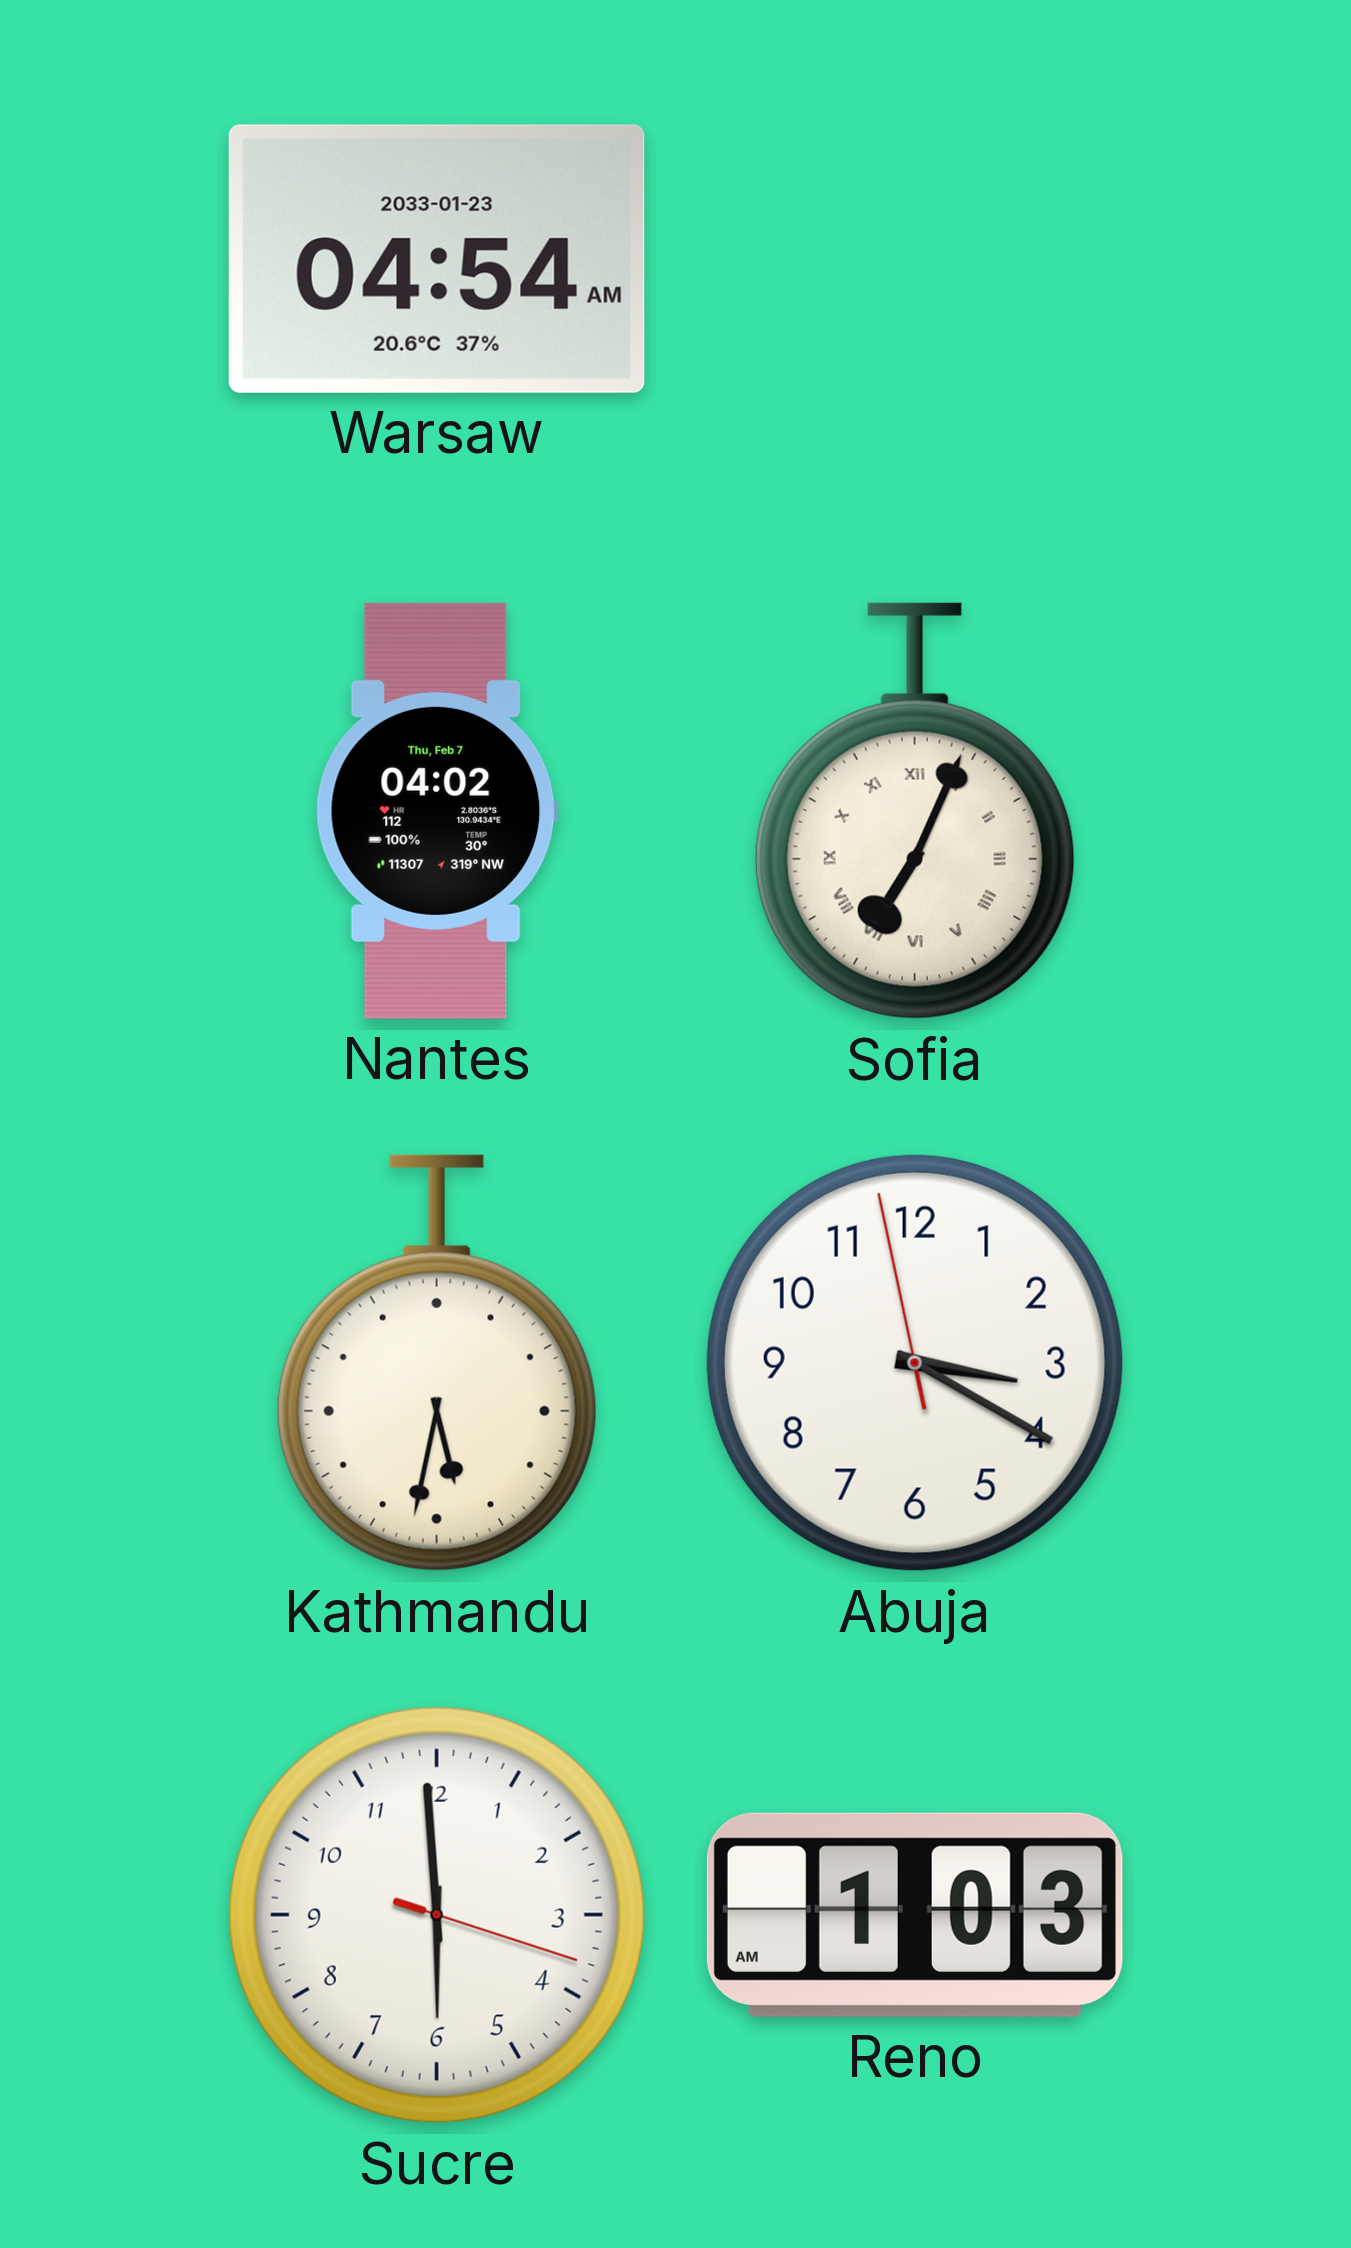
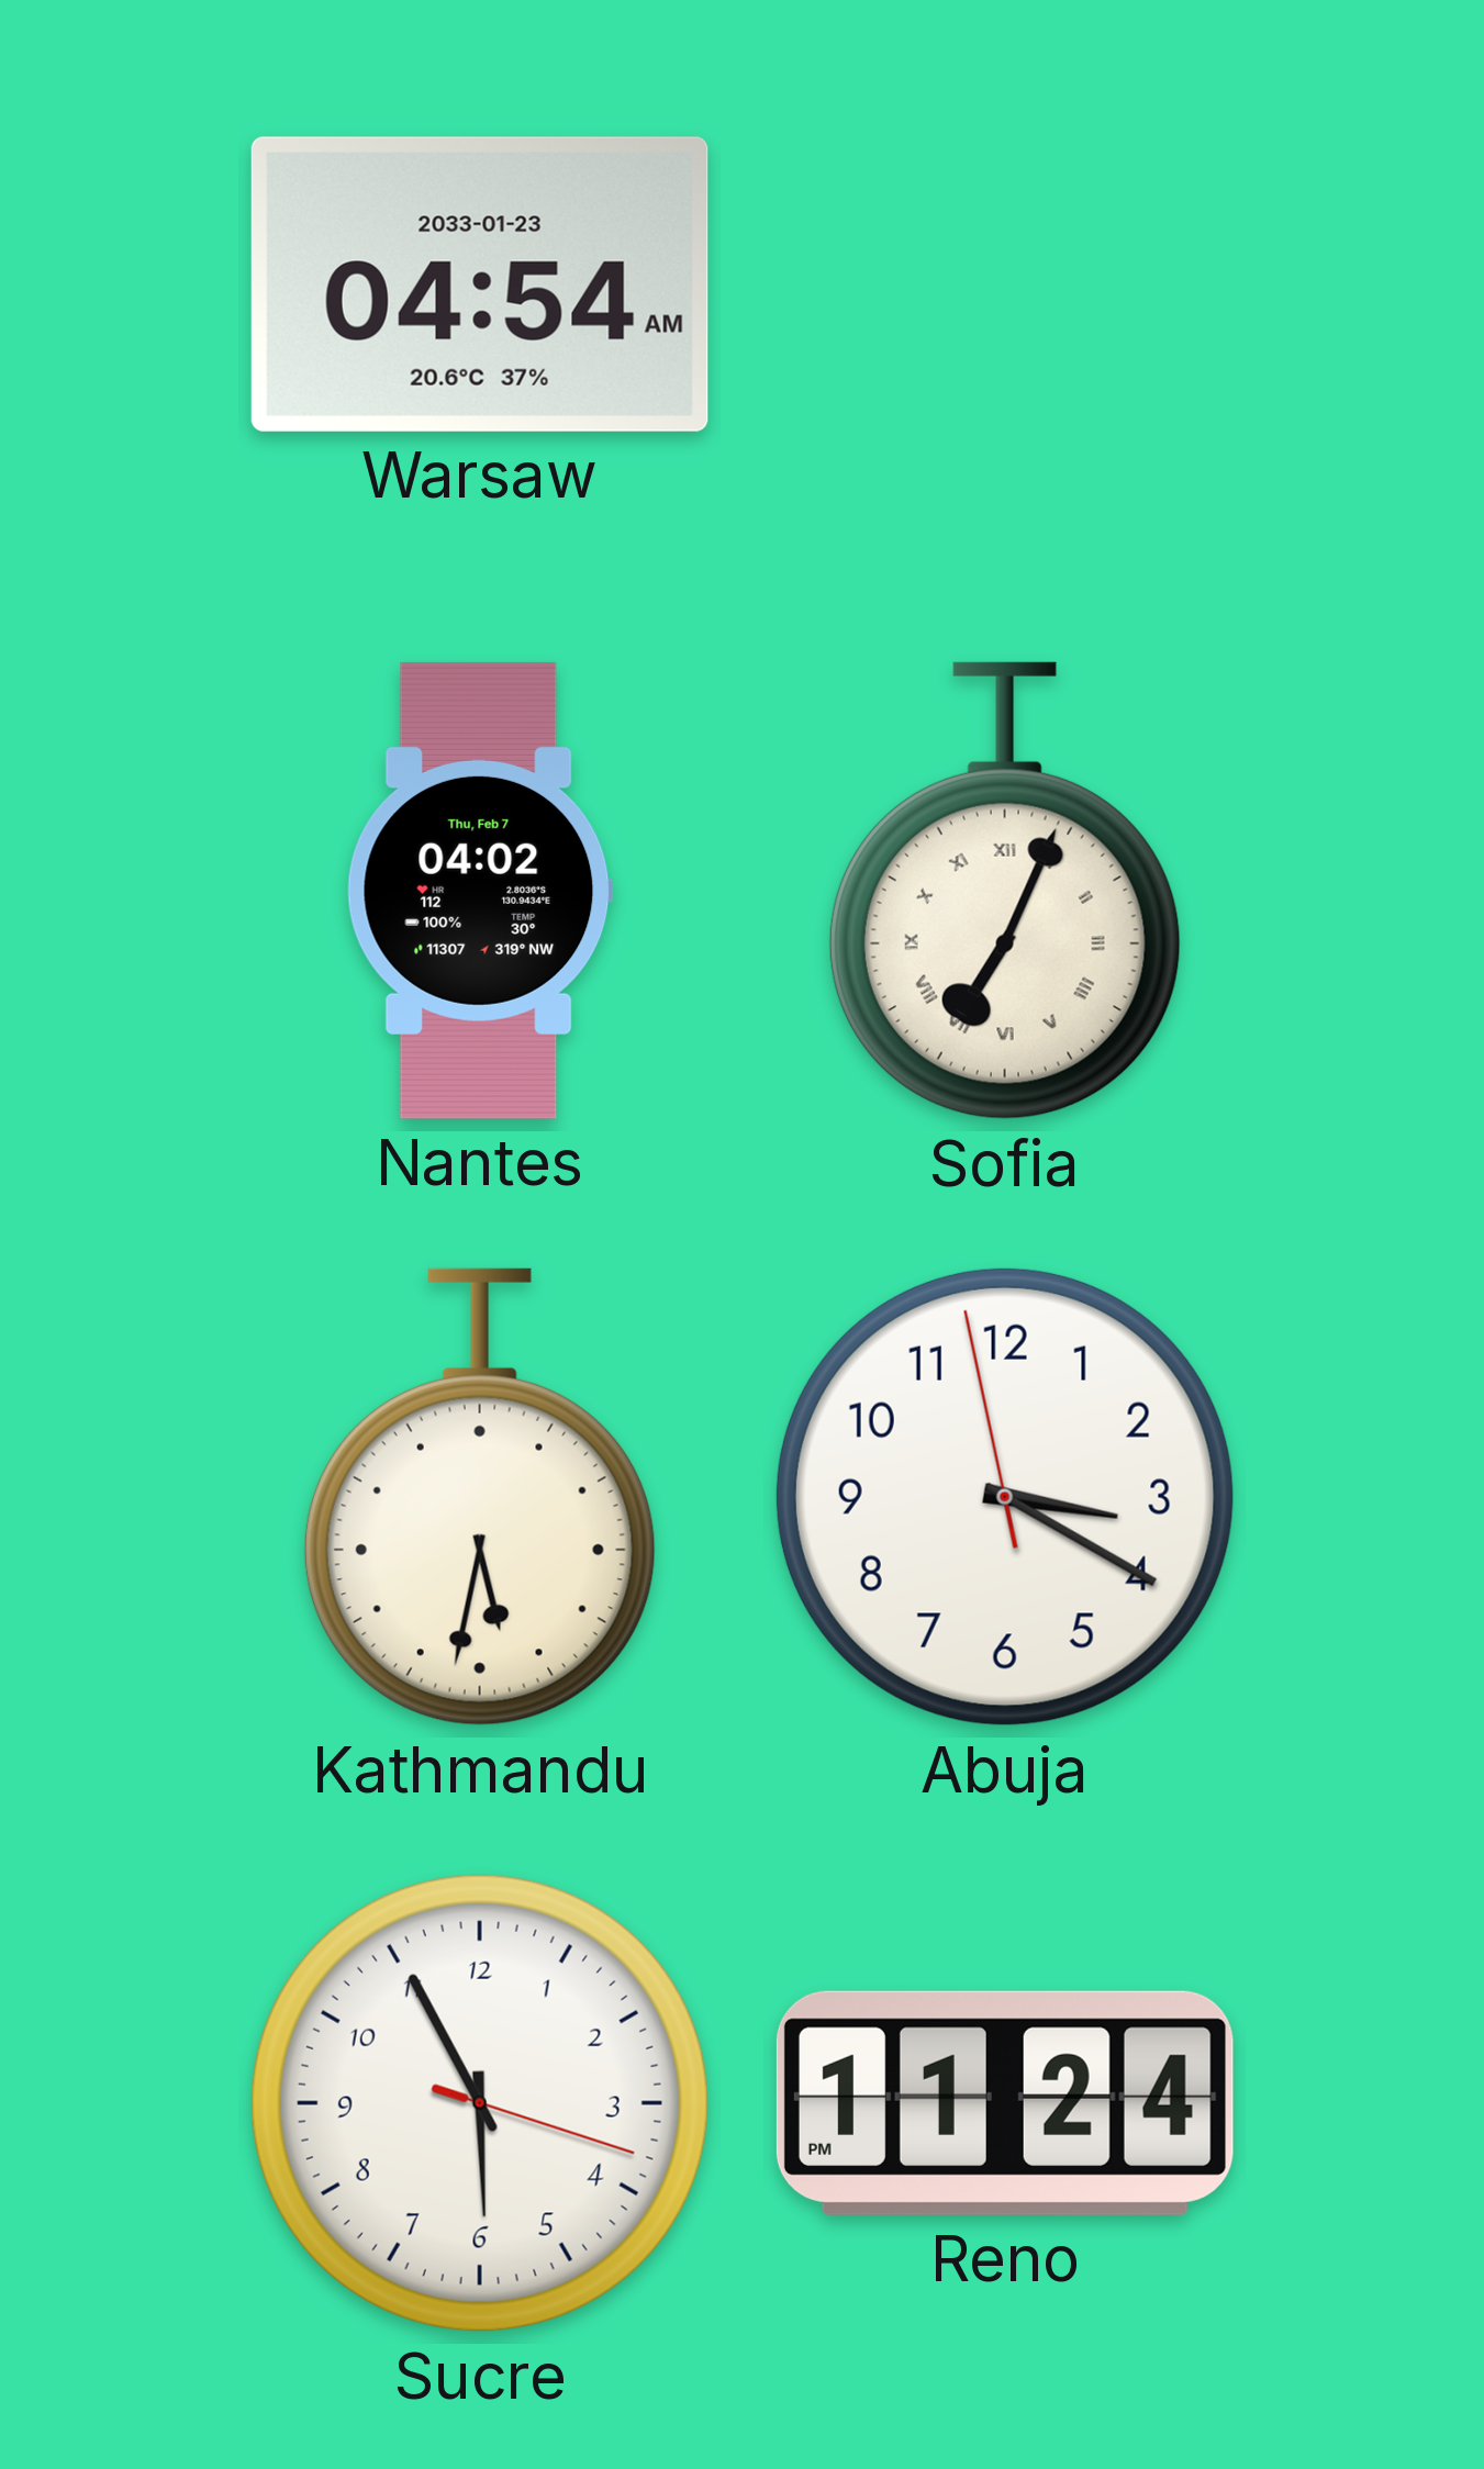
Sucre: 5:59 -> 5:55
Reno: 1:03 -> 11:24
